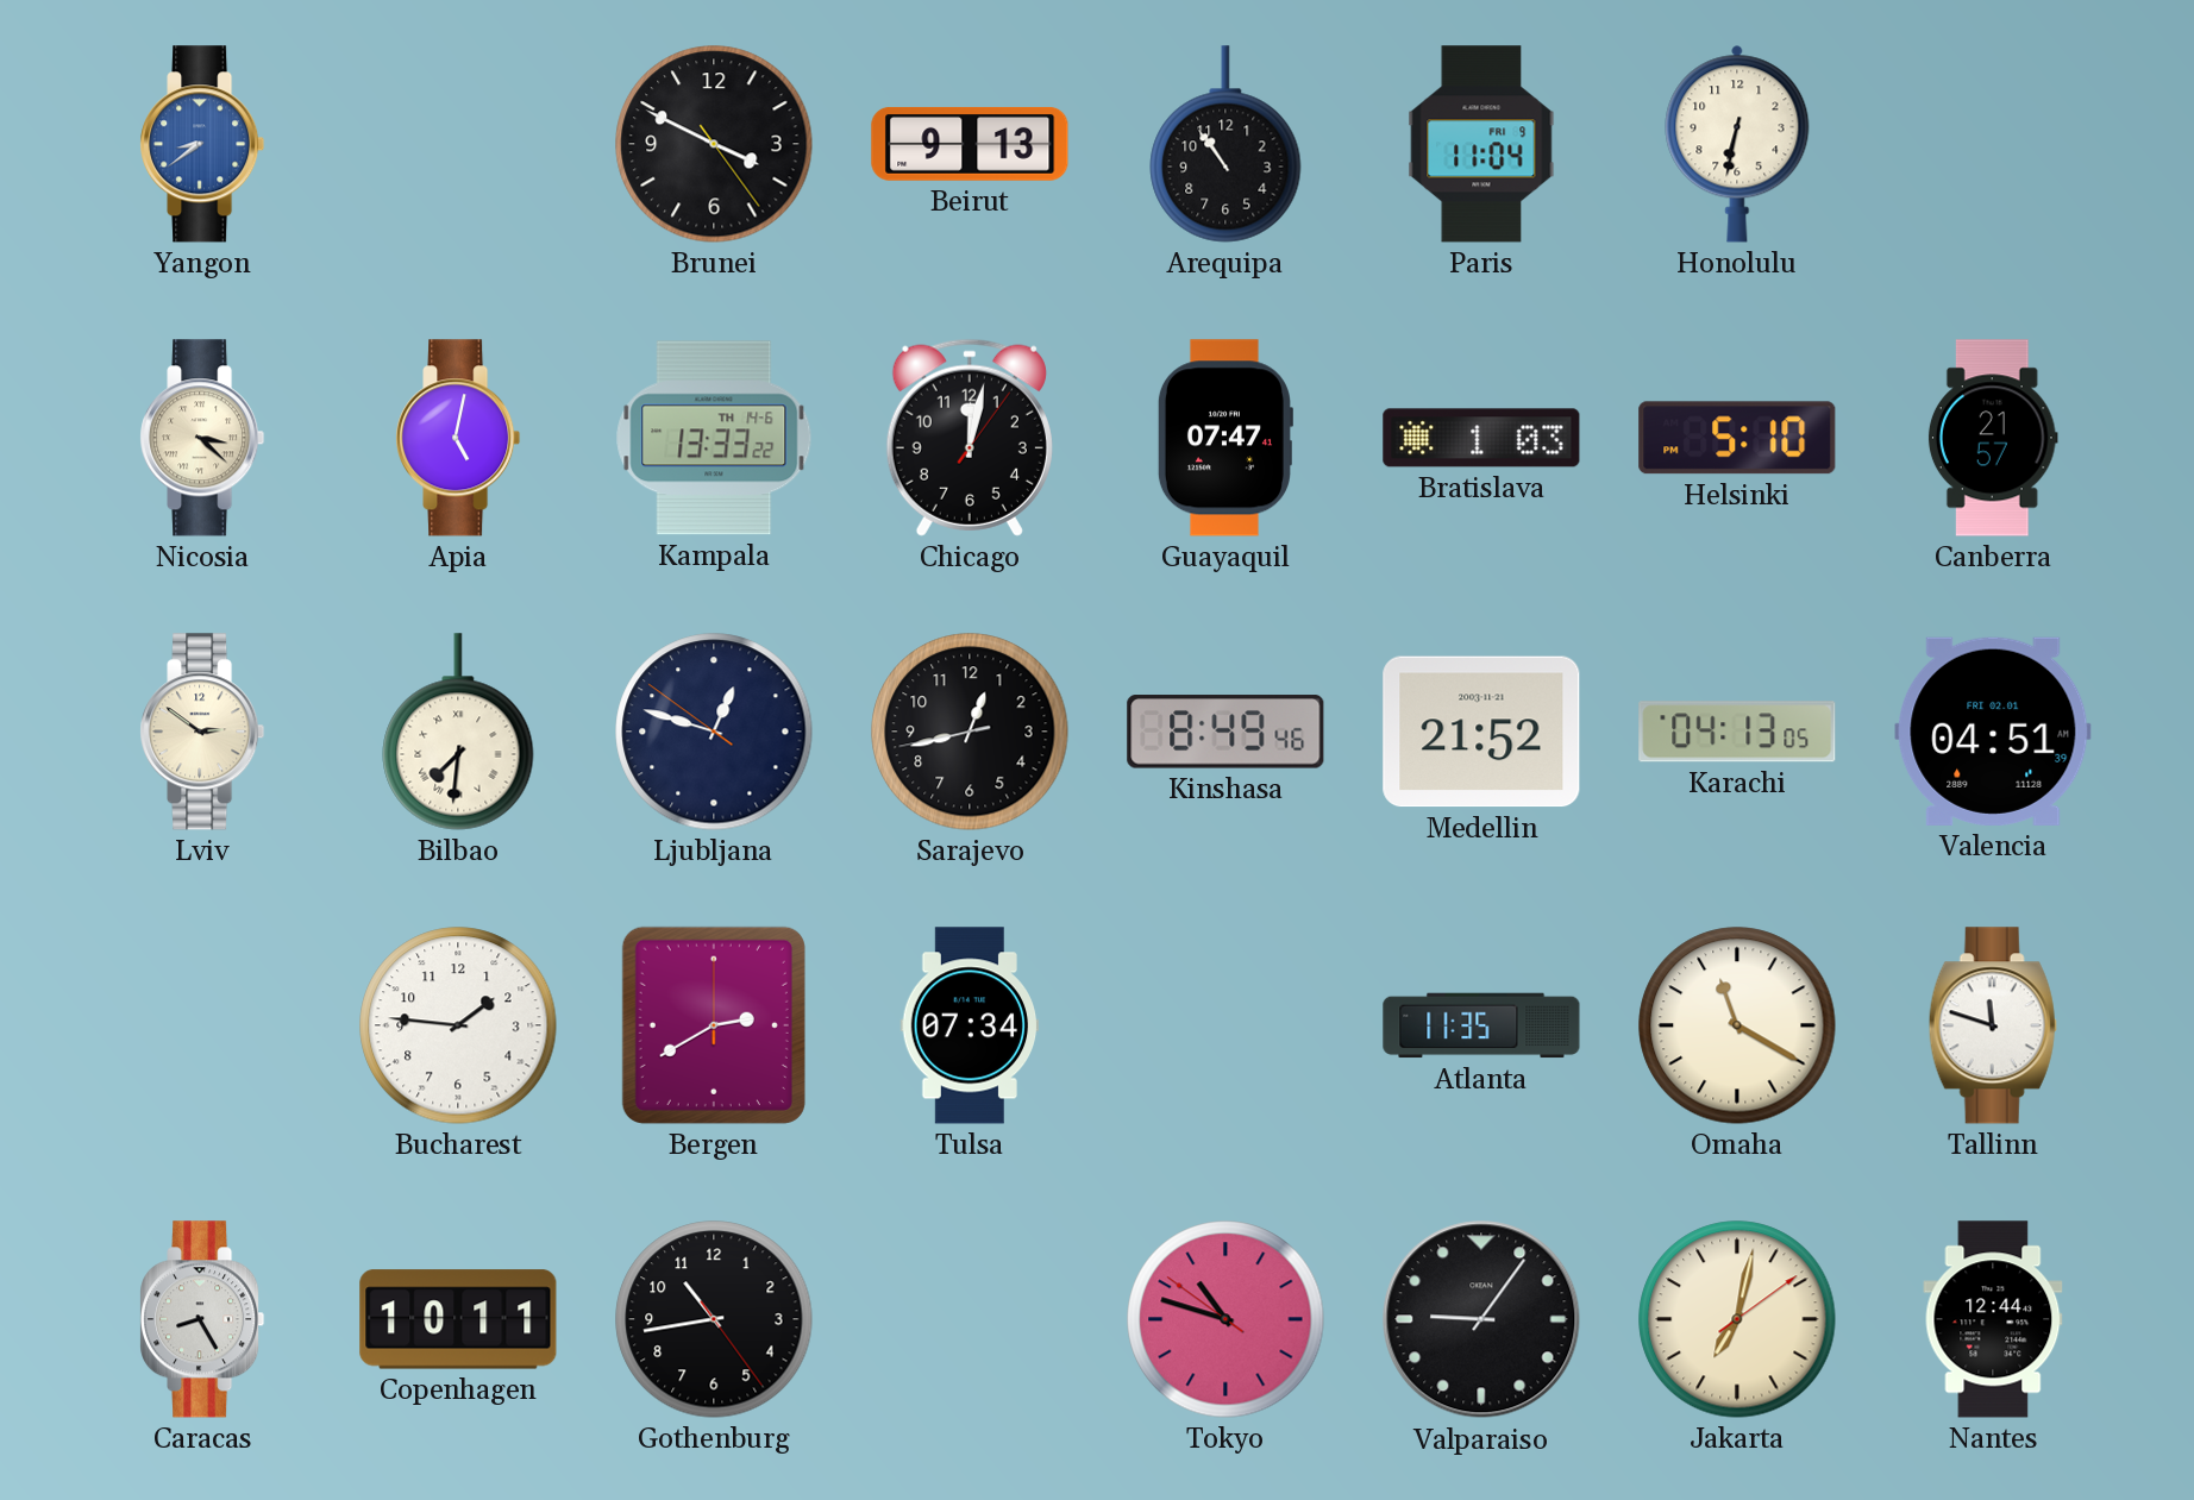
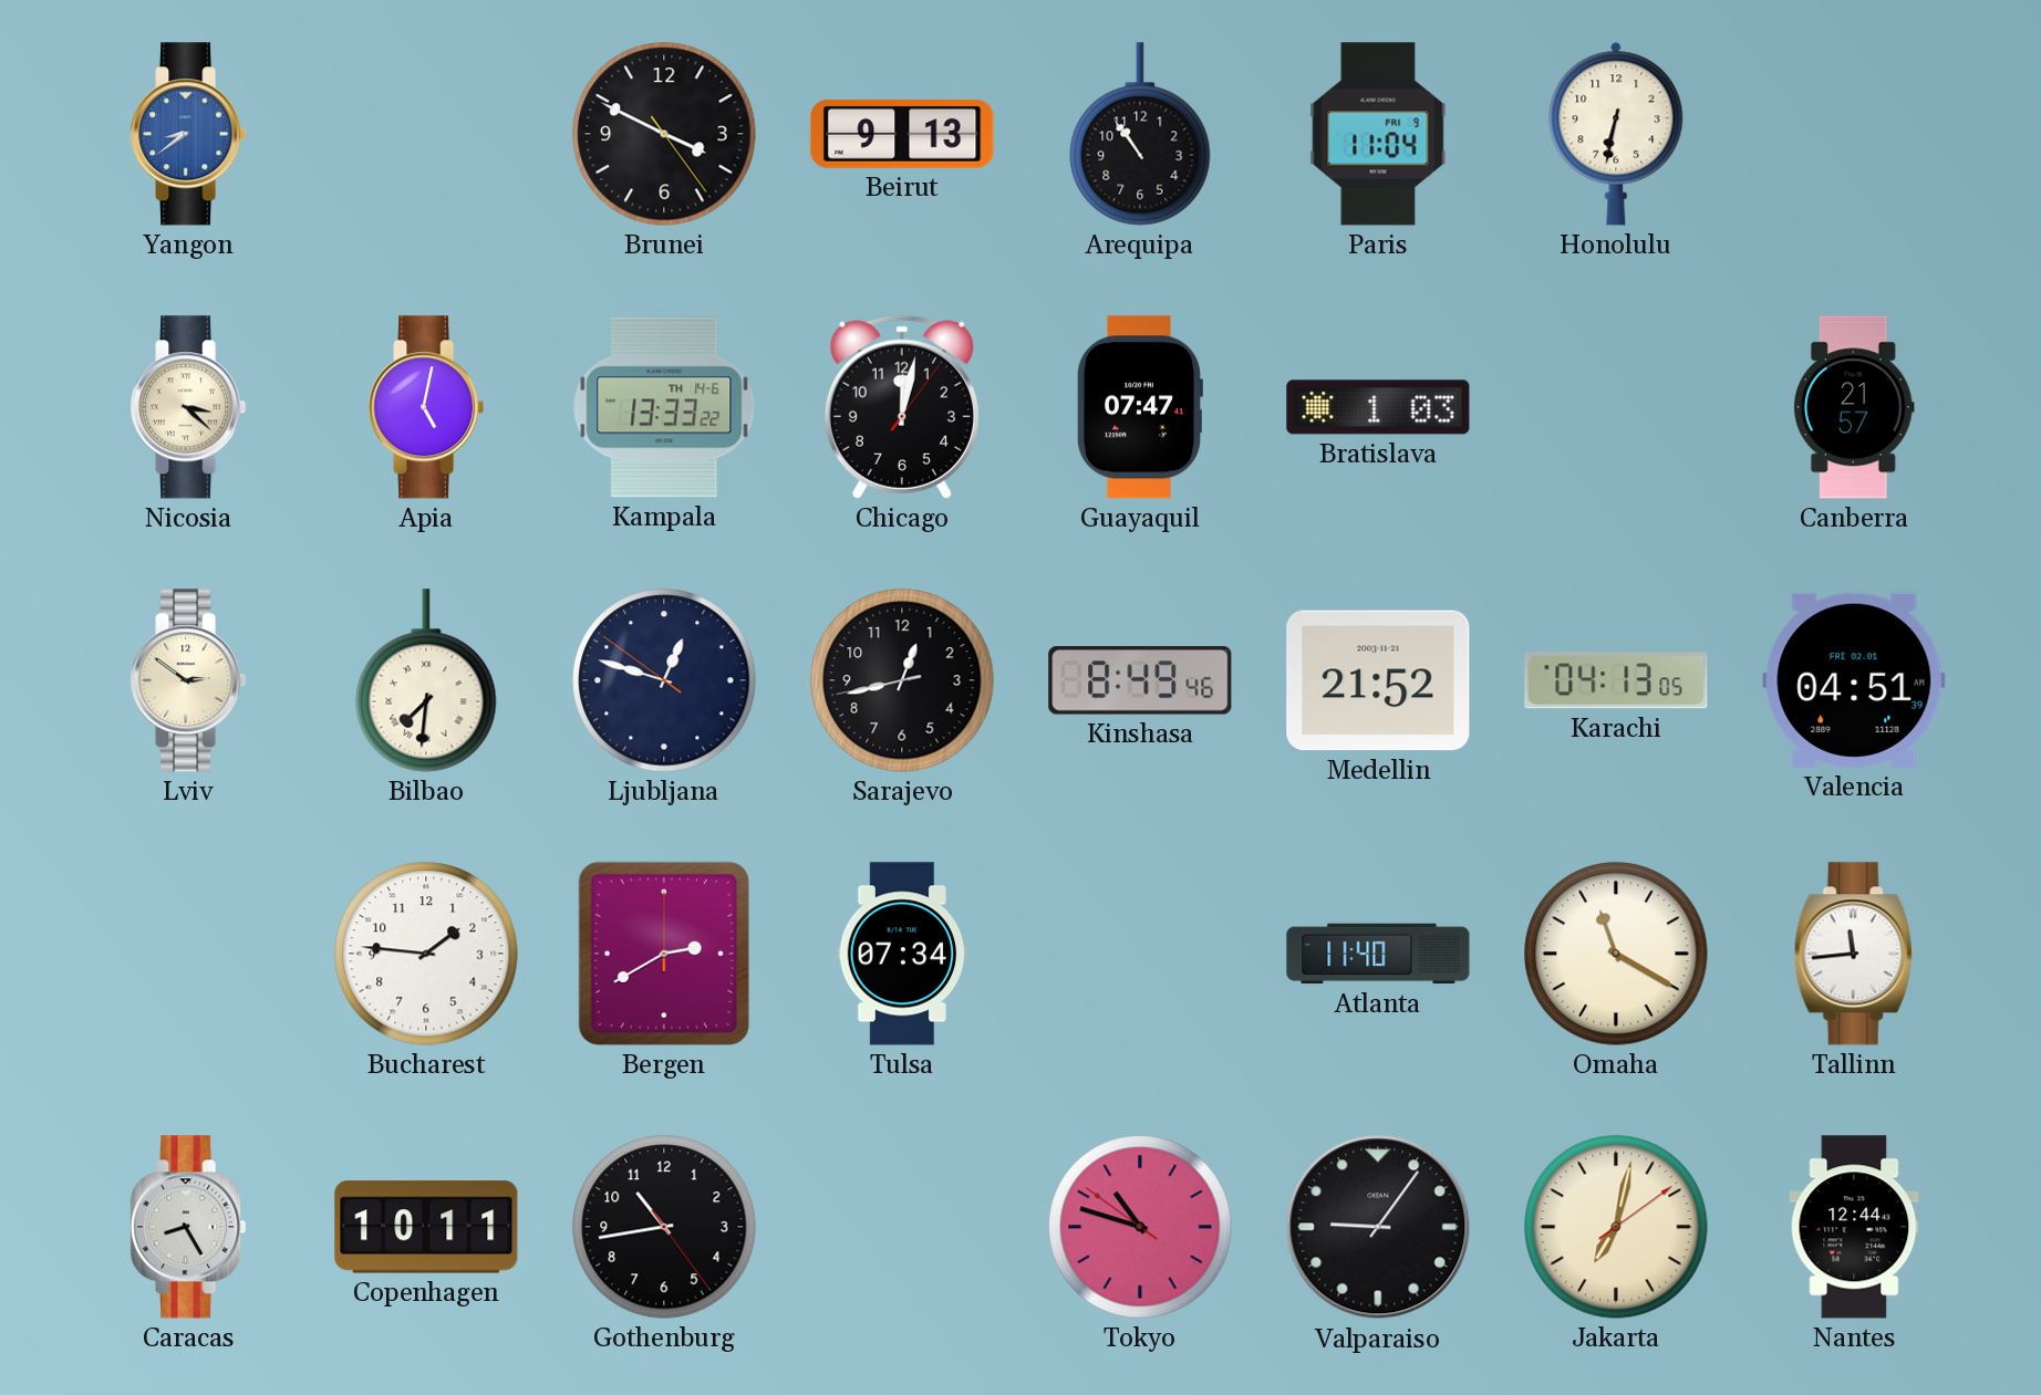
Helsinki: 5:10 -> none
Atlanta: 11:35 -> 11:40
Tallinn: 11:48 -> 11:44
